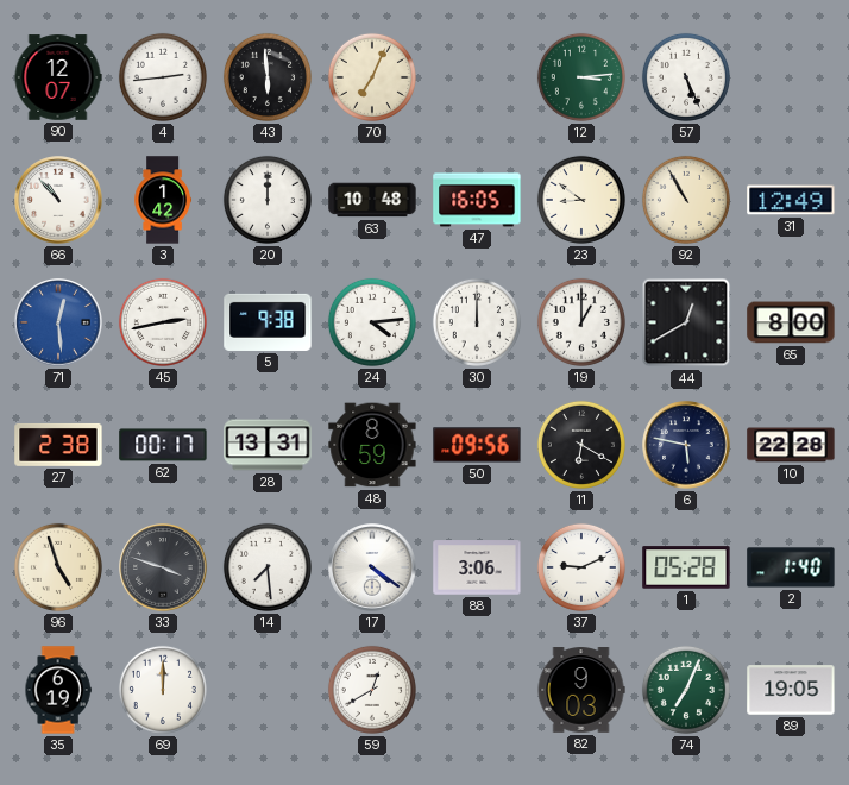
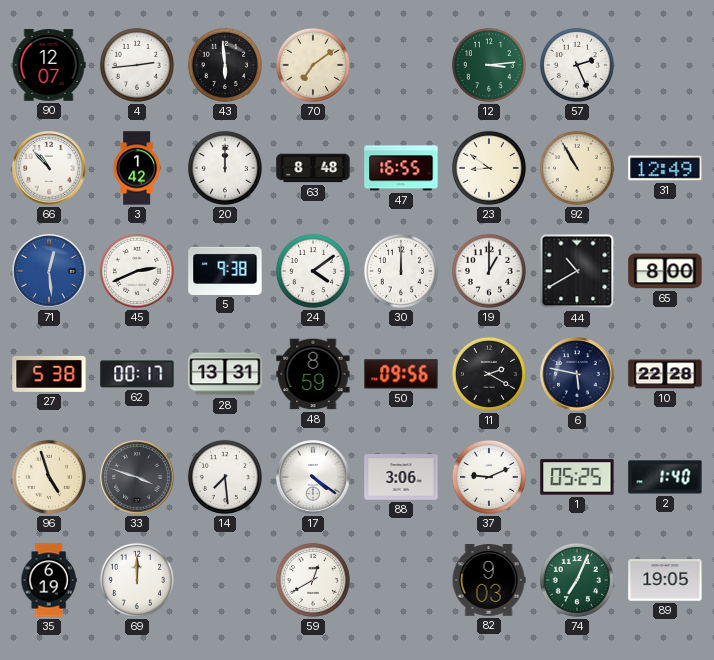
70: 7:04 -> 7:09
57: 5:26 -> 2:26
63: 10:48 -> 8:48
47: 16:05 -> 16:55
45: 2:43 -> 2:41
24: 4:14 -> 4:09
44: 12:40 -> 10:40
27: 2:38 -> 5:38
11: 6:20 -> 2:20
1: 05:28 -> 05:25
